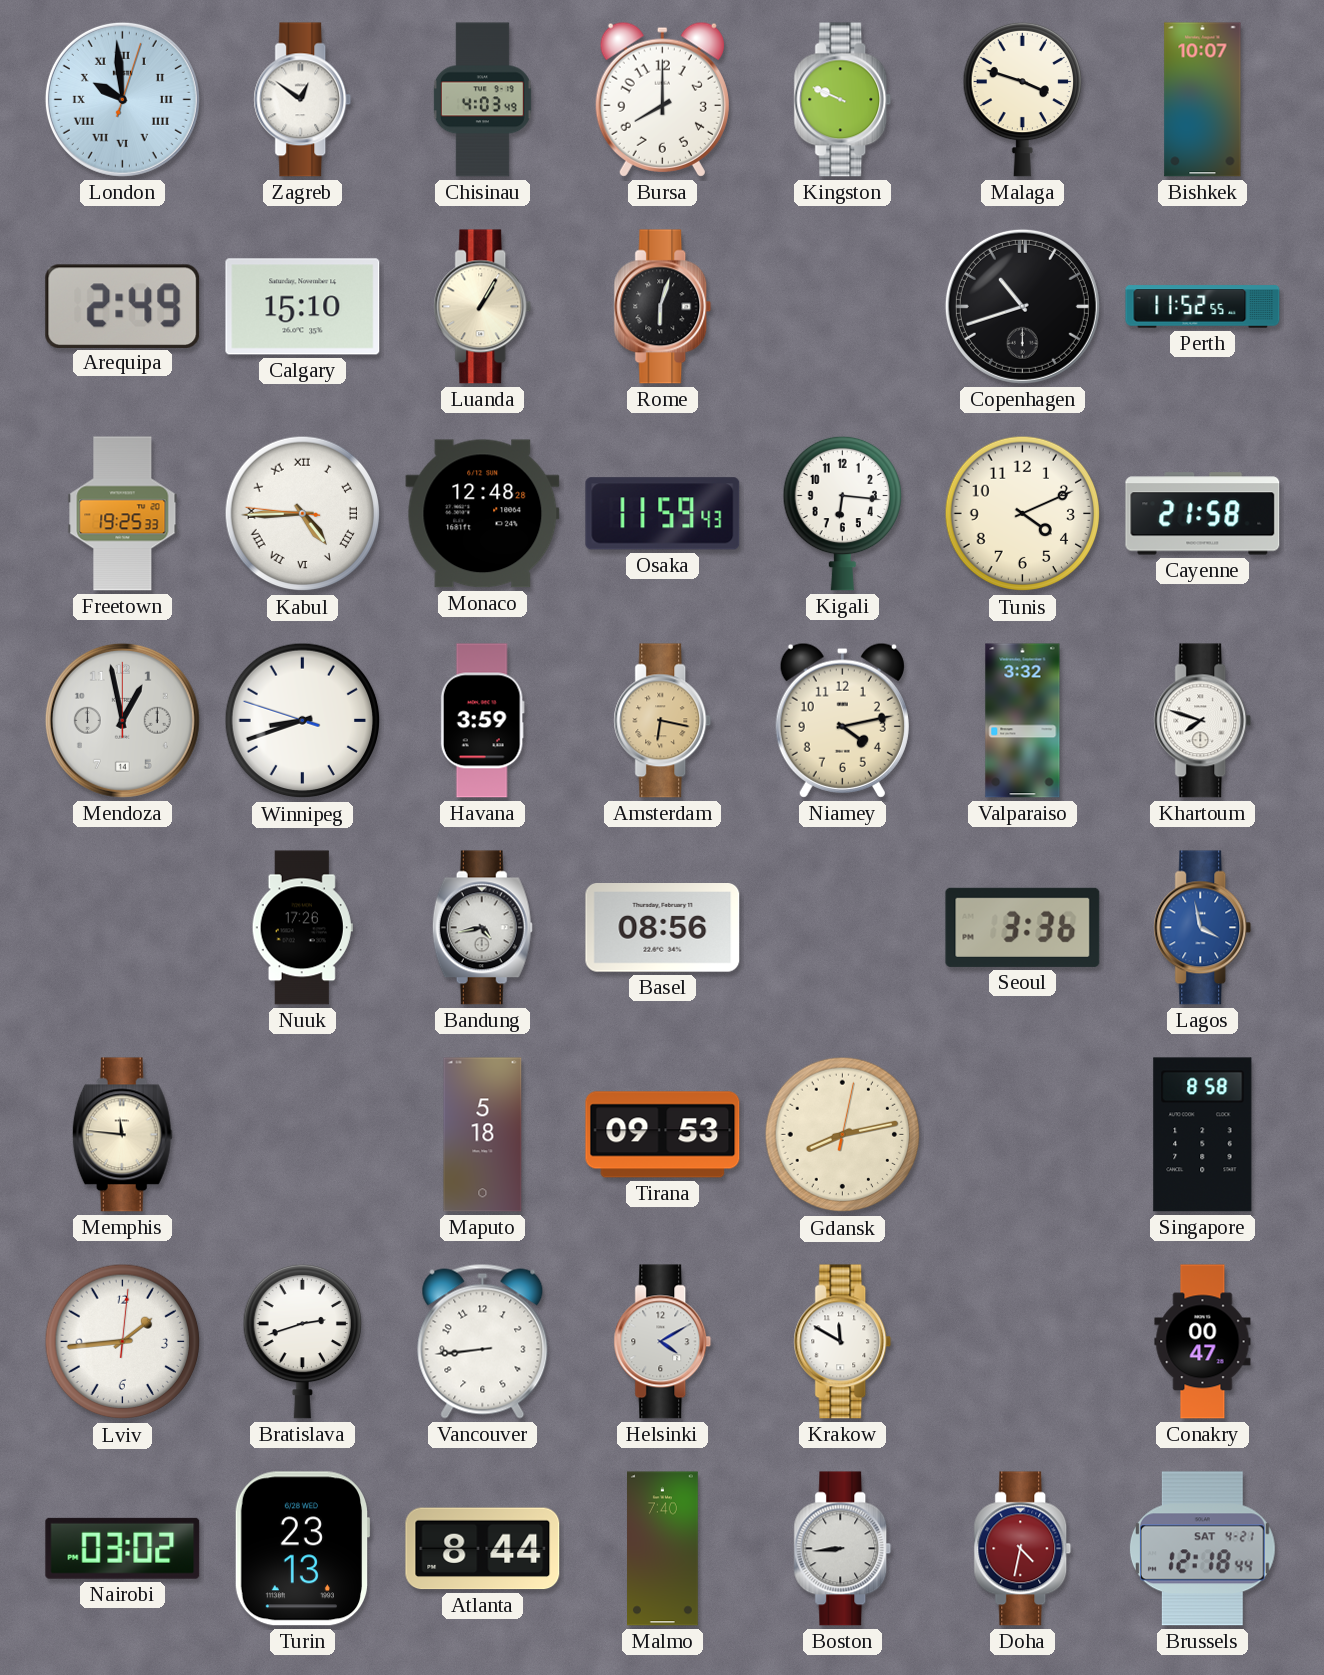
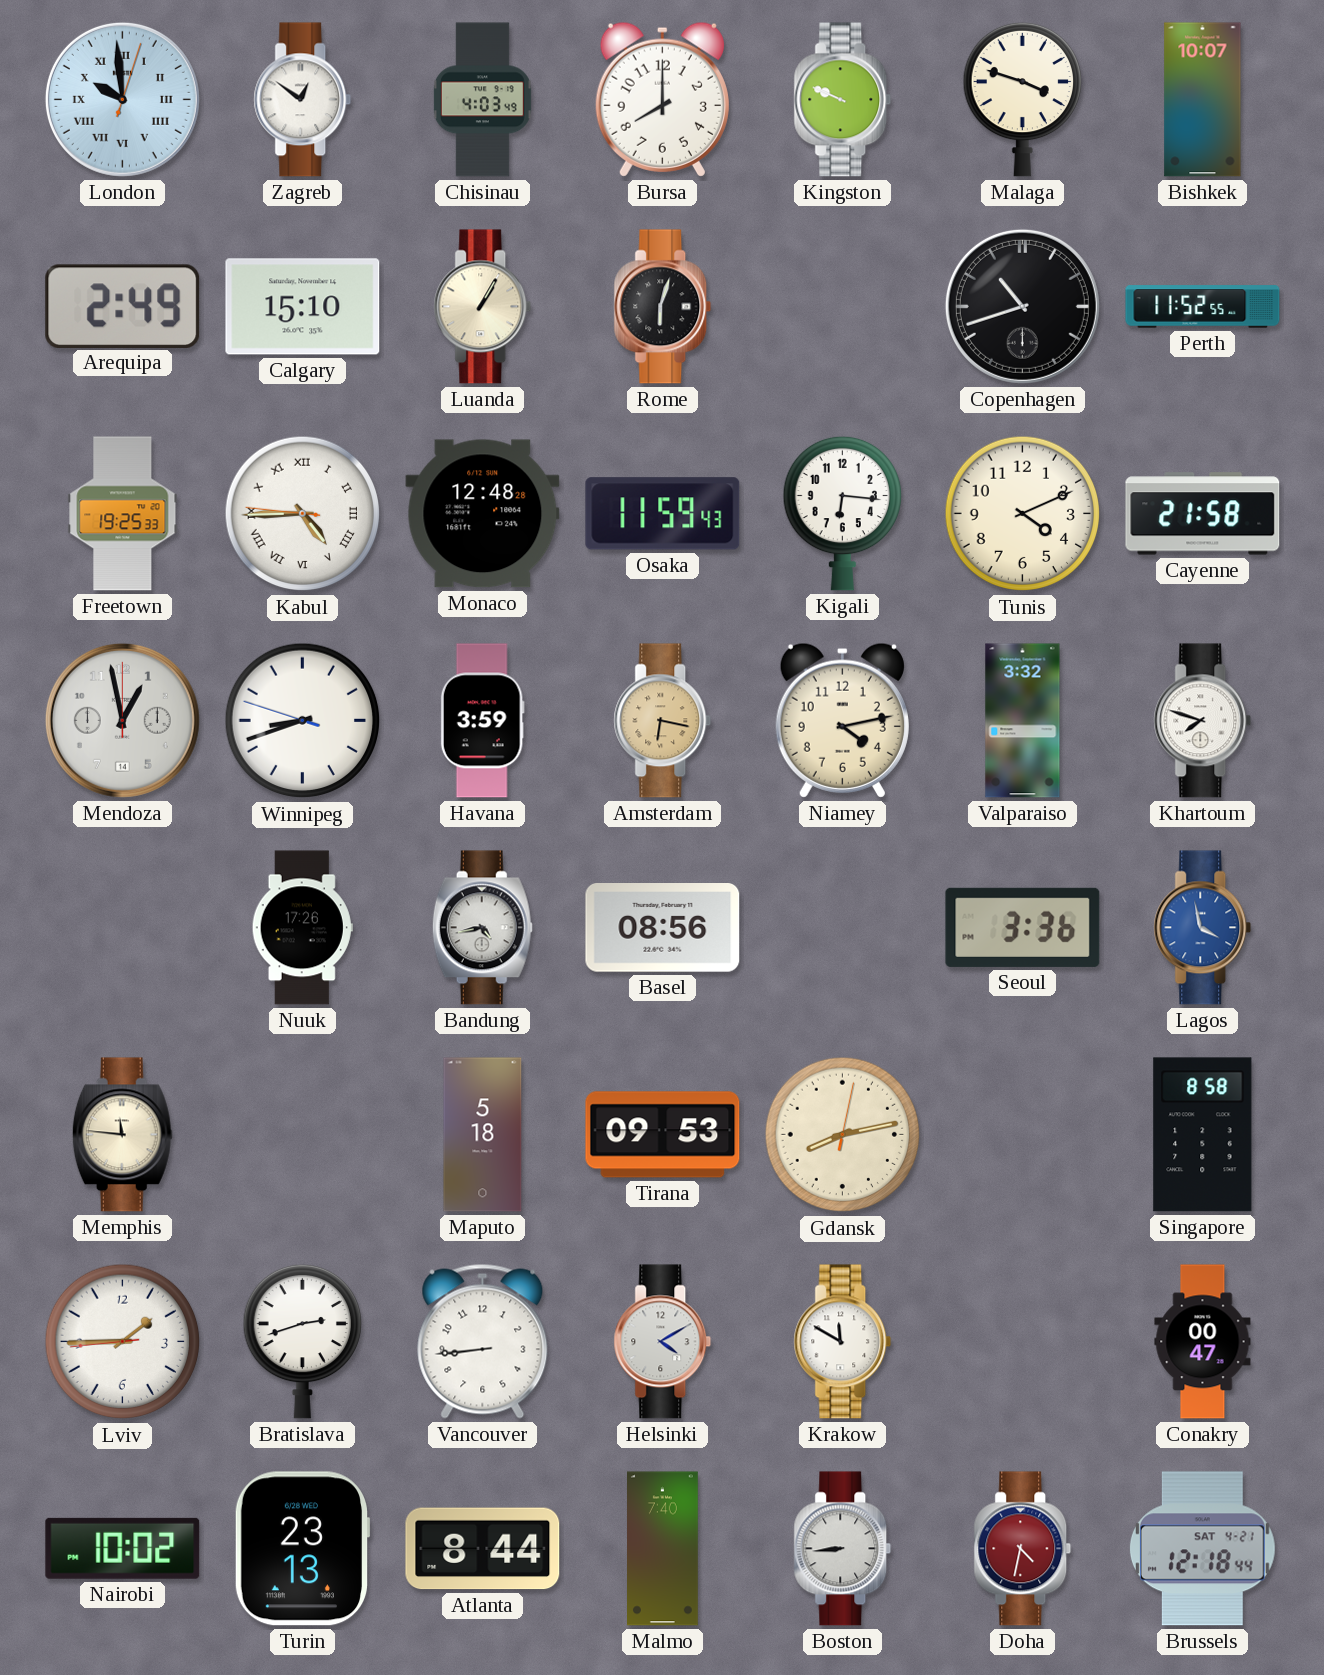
Lviv: 1:44:01 -> 1:44:44
Nairobi: 03:02 -> 10:02
